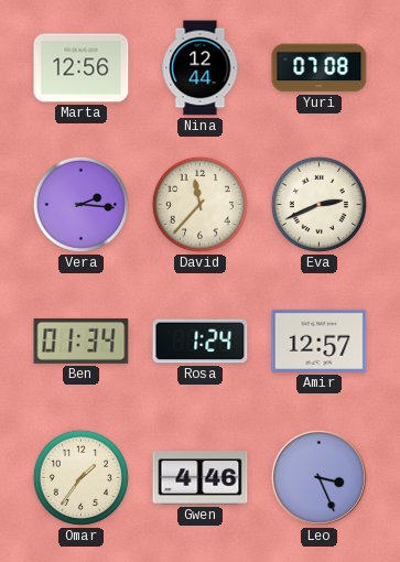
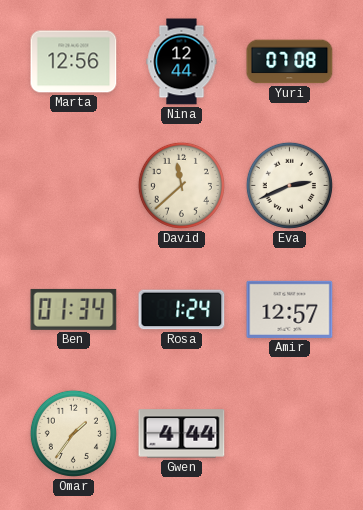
Vera: 2:16 -> none
David: 11:37 -> 11:38
Gwen: 4:46 -> 4:44
Leo: 3:26 -> none
